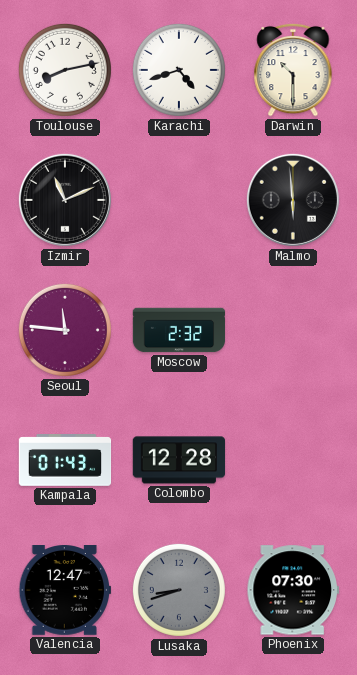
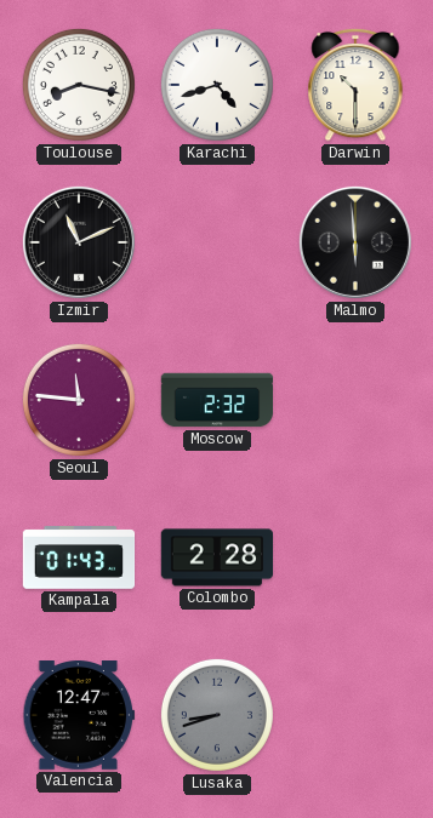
Toulouse: 8:13 -> 8:17
Colombo: 12:28 -> 2:28
Phoenix: 07:30 -> none
